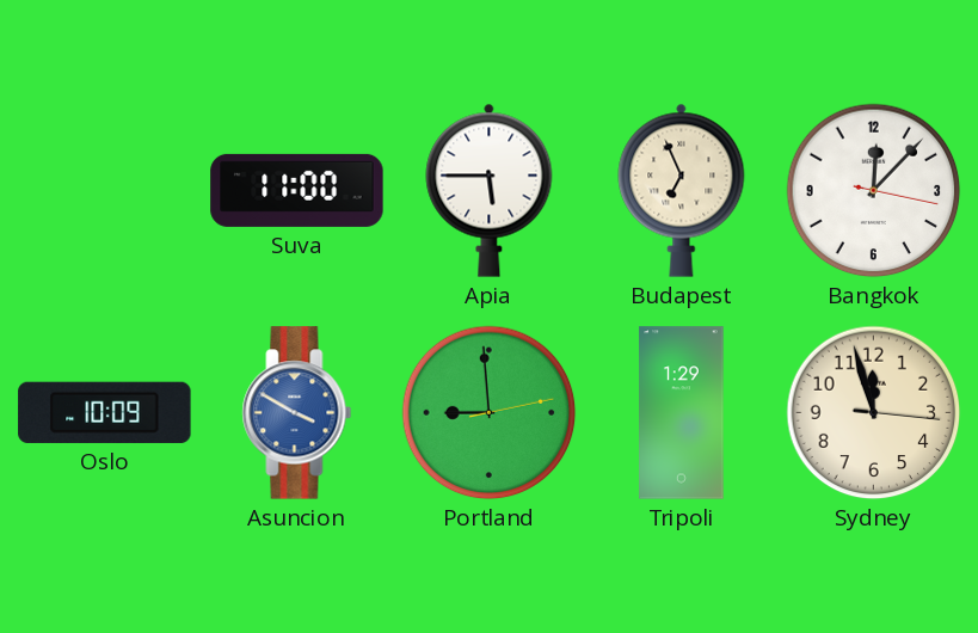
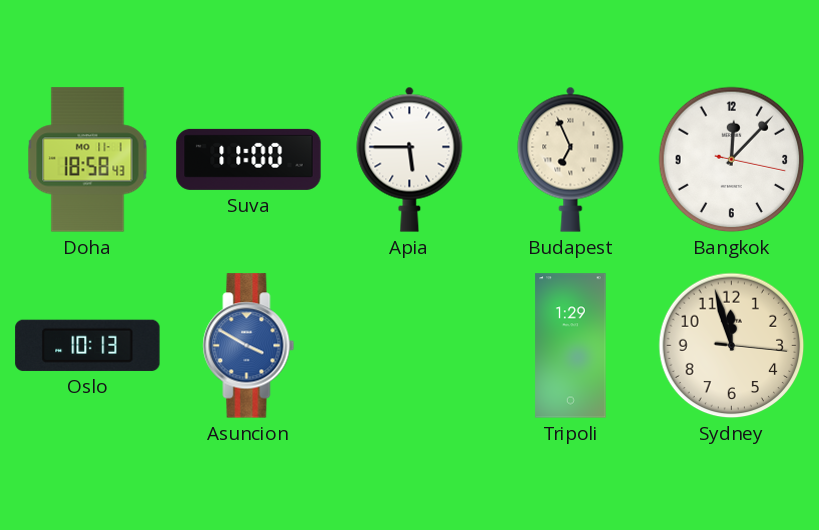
Doha: none -> 18:58
Oslo: 10:09 -> 10:13
Portland: 8:59 -> none
